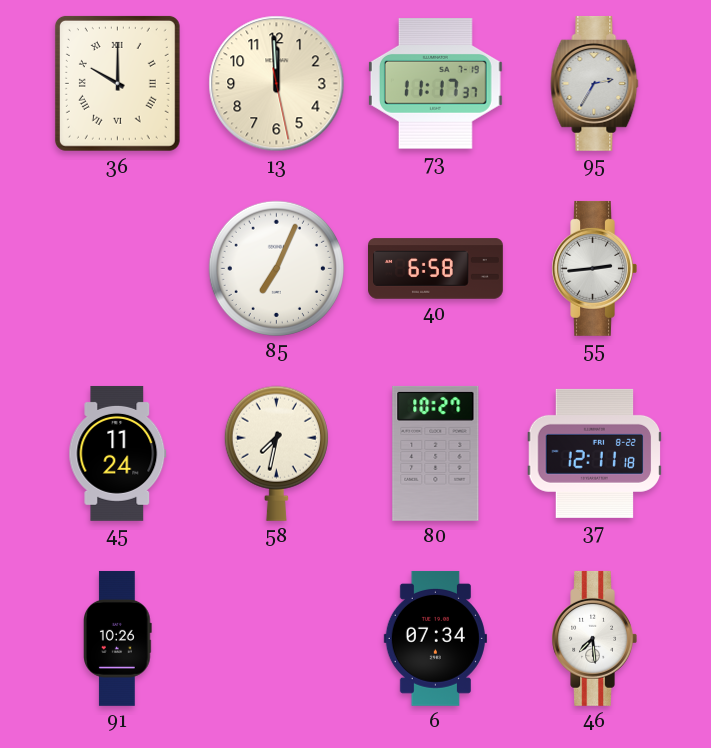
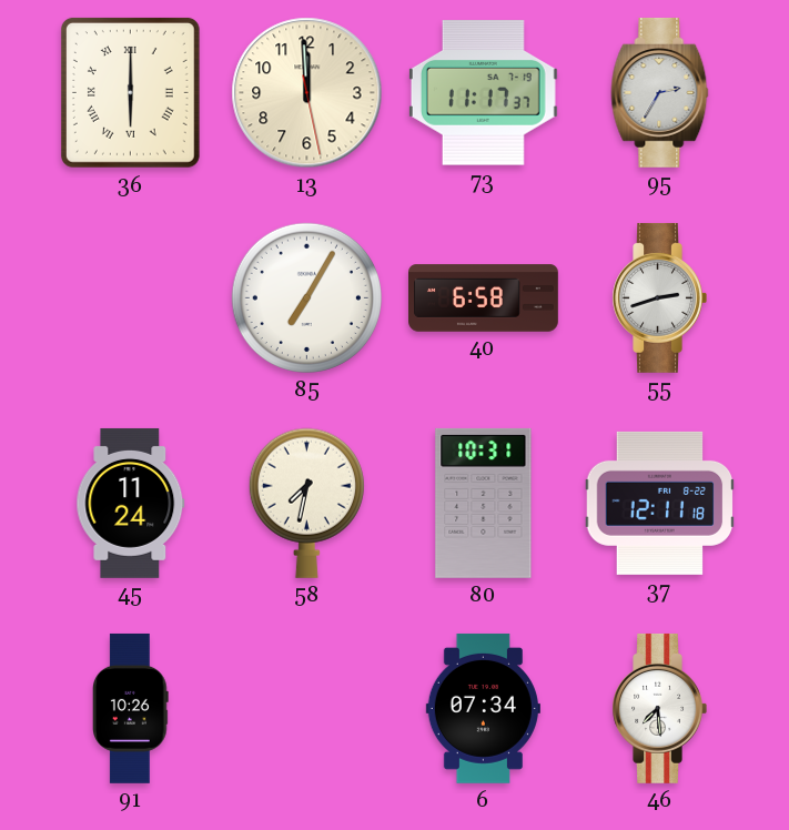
36: 10:00 -> 6:00
85: 7:04 -> 7:05
55: 2:44 -> 2:42
80: 10:27 -> 10:31
